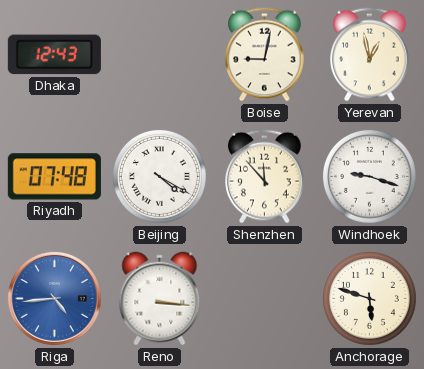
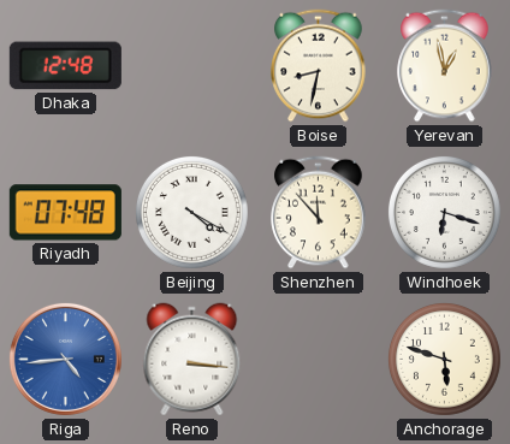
Dhaka: 12:43 -> 12:48
Boise: 9:02 -> 8:32
Windhoek: 9:18 -> 6:18
